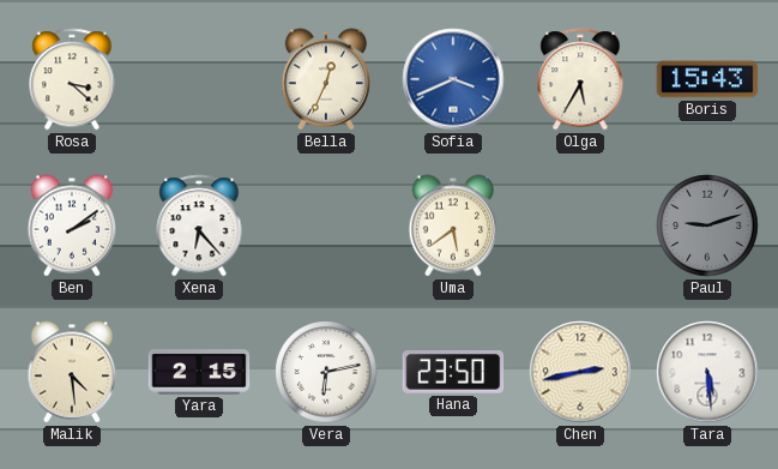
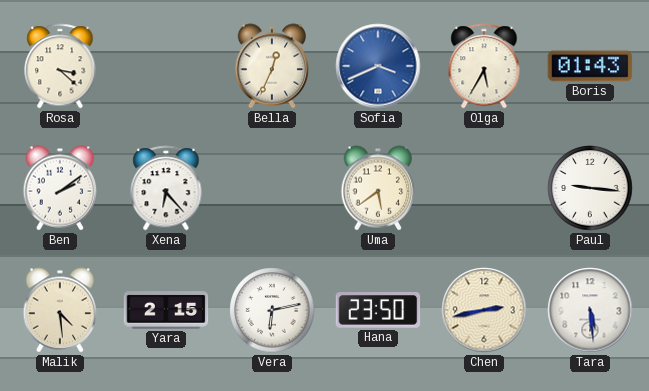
Boris: 15:43 -> 01:43
Paul: 9:12 -> 9:16
Paul dial: grey -> white
